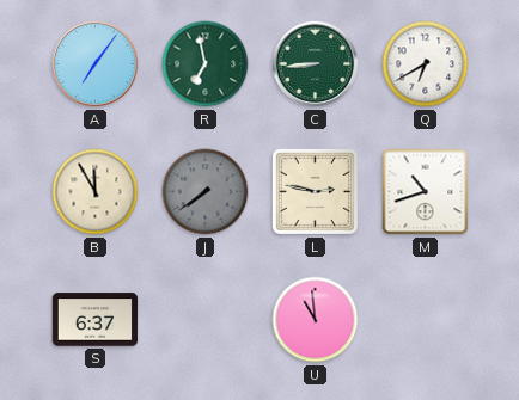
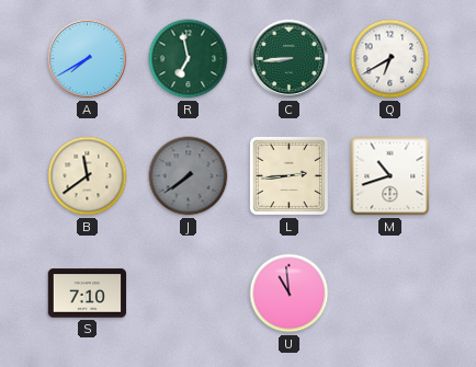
A: 7:06 -> 7:40
B: 11:55 -> 11:39
L: 2:47 -> 2:44
S: 6:37 -> 7:10
